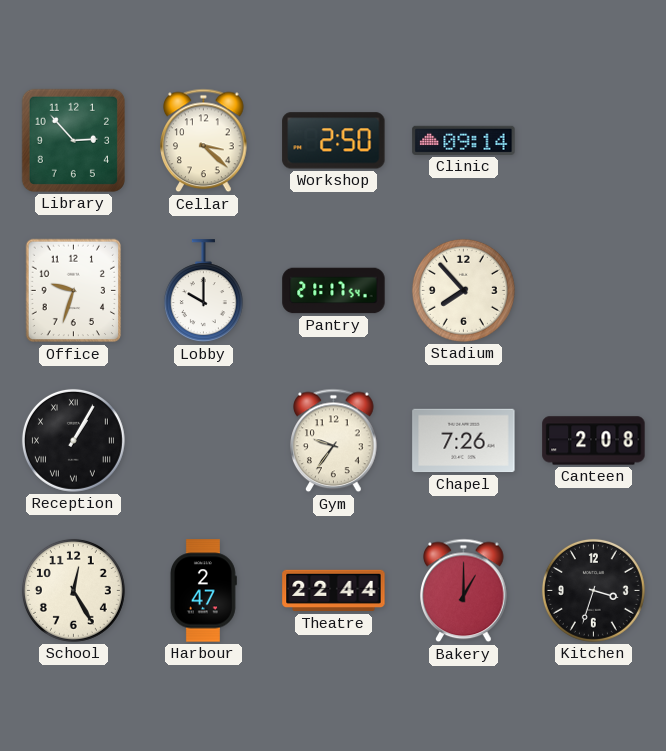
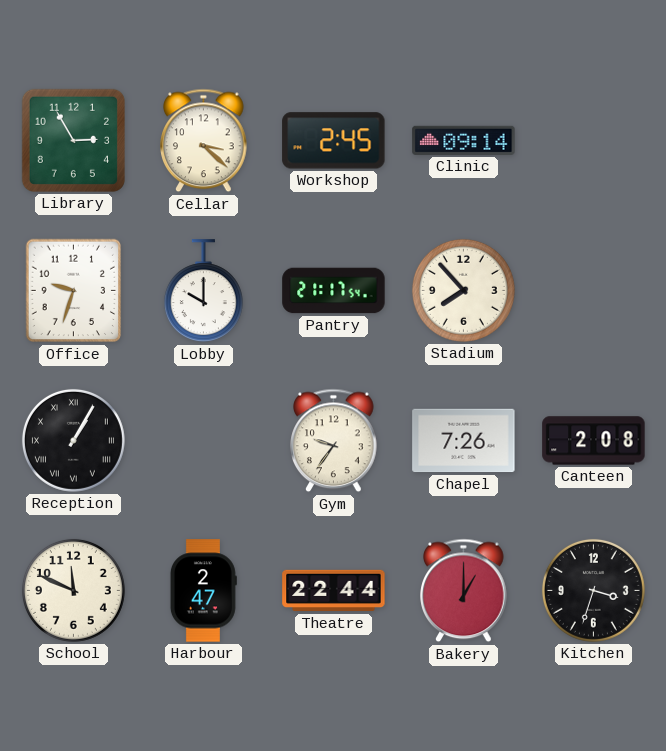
Library: 2:53 -> 2:55
Workshop: 2:50 -> 2:45
School: 12:25 -> 11:49
